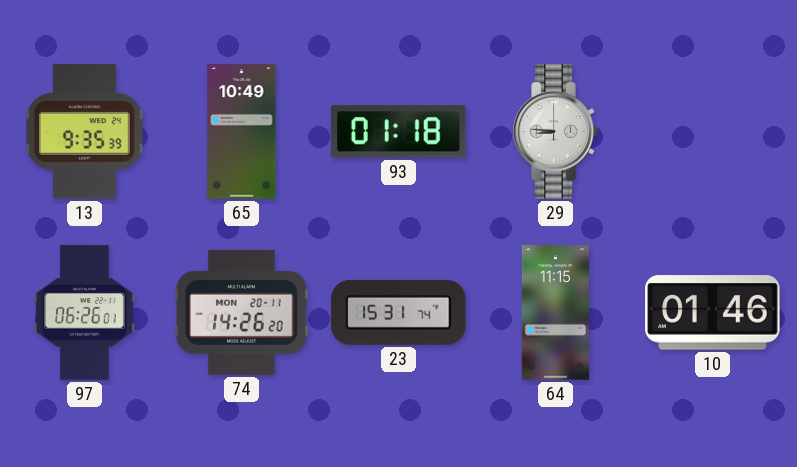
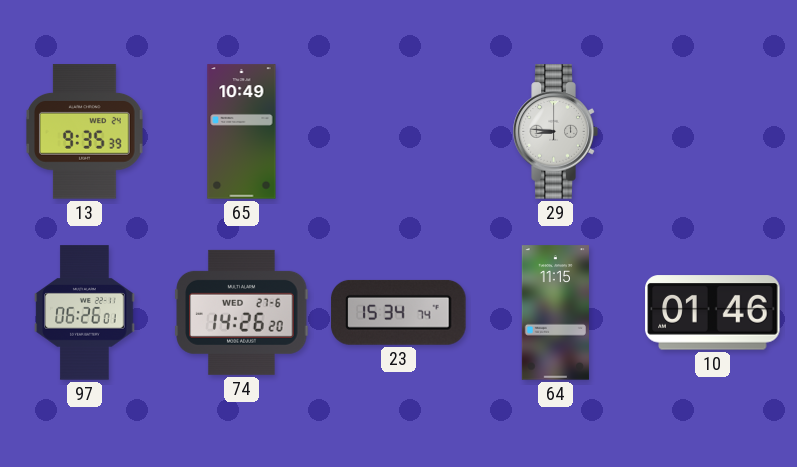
93: 01:18 -> none
74 date: MON 20-11 -> WED 27-6
23: 15:31 -> 15:34
